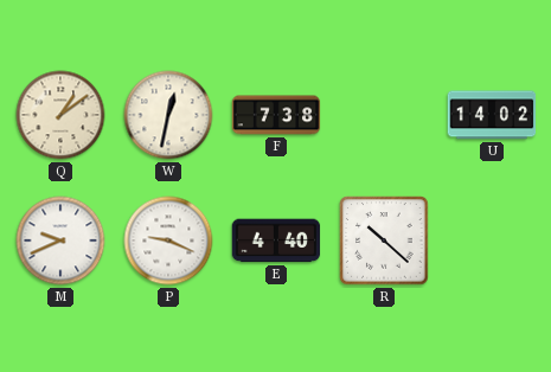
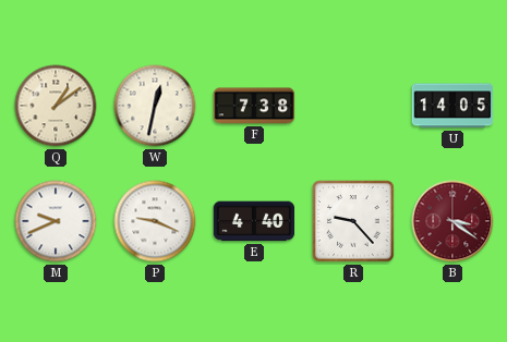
U: 14:02 -> 14:05
R: 10:22 -> 9:23
B: none -> 3:21
